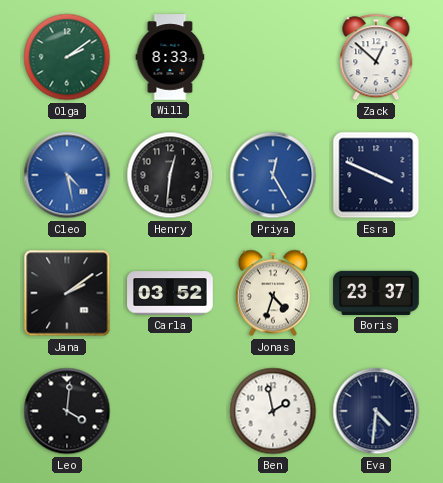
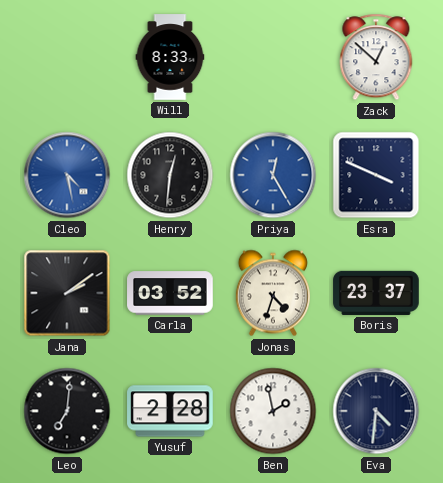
Olga: 2:09 -> none
Leo: 4:01 -> 7:01
Yusuf: none -> 2:28
